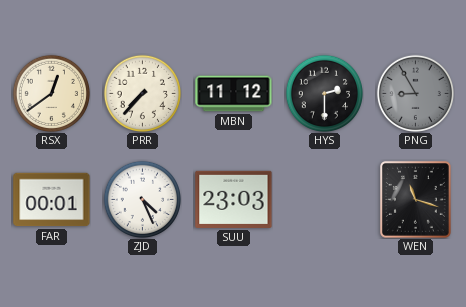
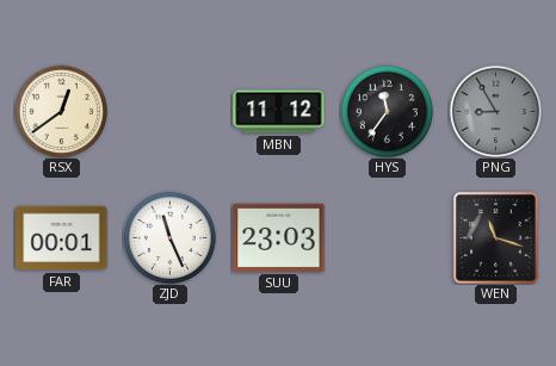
PRR: 7:37 -> none
HYS: 2:30 -> 11:36
ZJD: 4:26 -> 11:26
